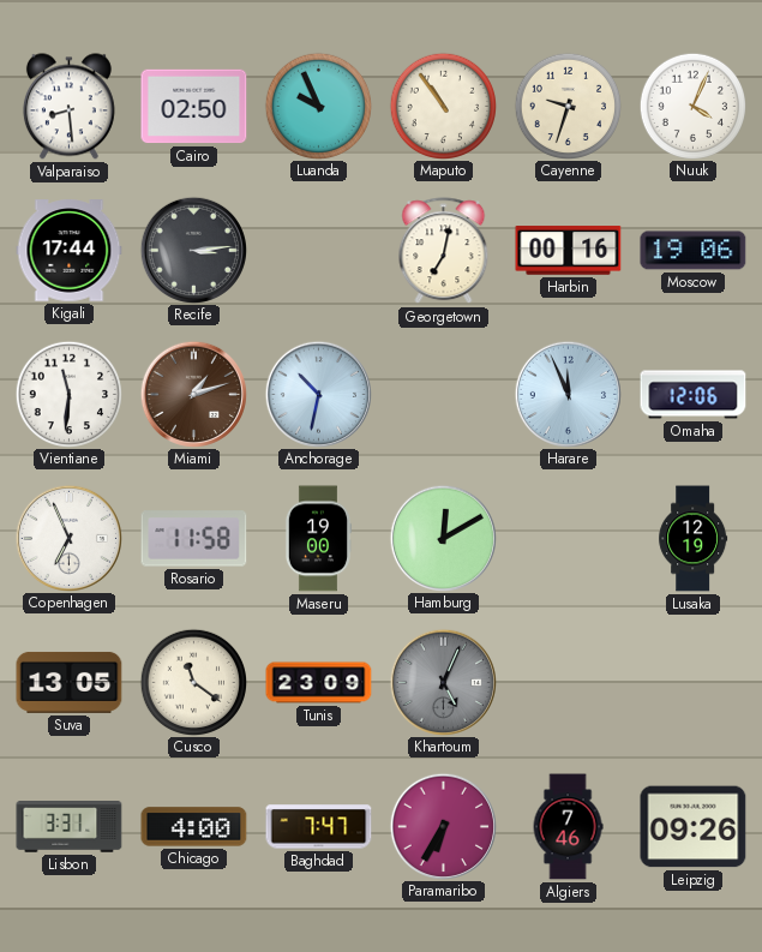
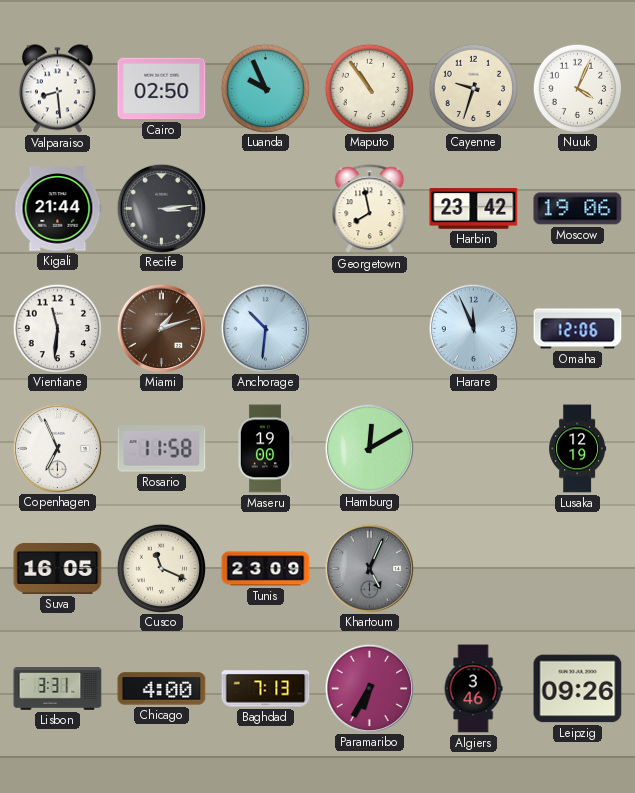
Kigali: 17:44 -> 21:44
Georgetown: 7:02 -> 7:58
Harbin: 00:16 -> 23:42
Anchorage: 10:32 -> 10:31
Suva: 13:05 -> 16:05
Cusco: 11:21 -> 11:19
Baghdad: 7:47 -> 7:13
Algiers: 7:46 -> 3:46
